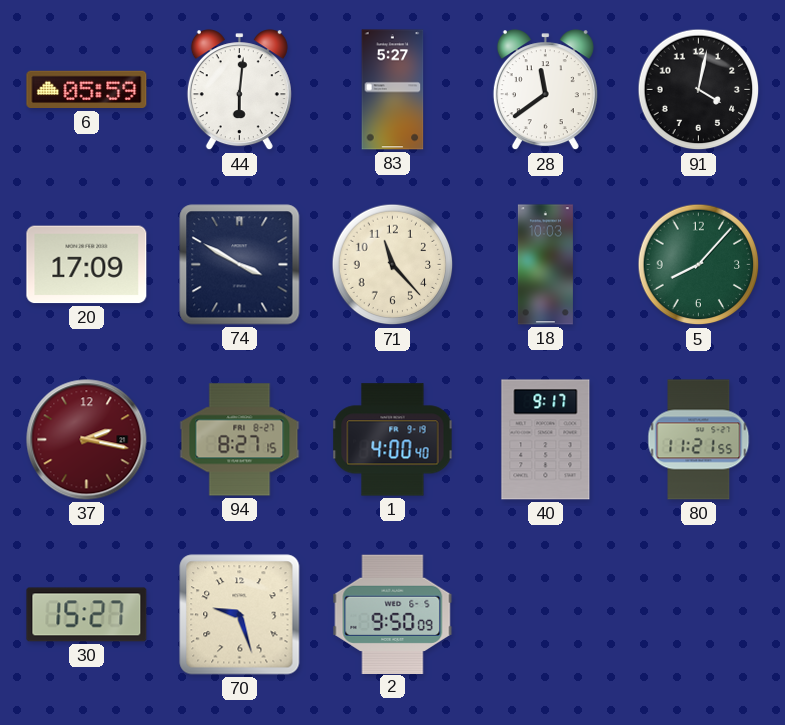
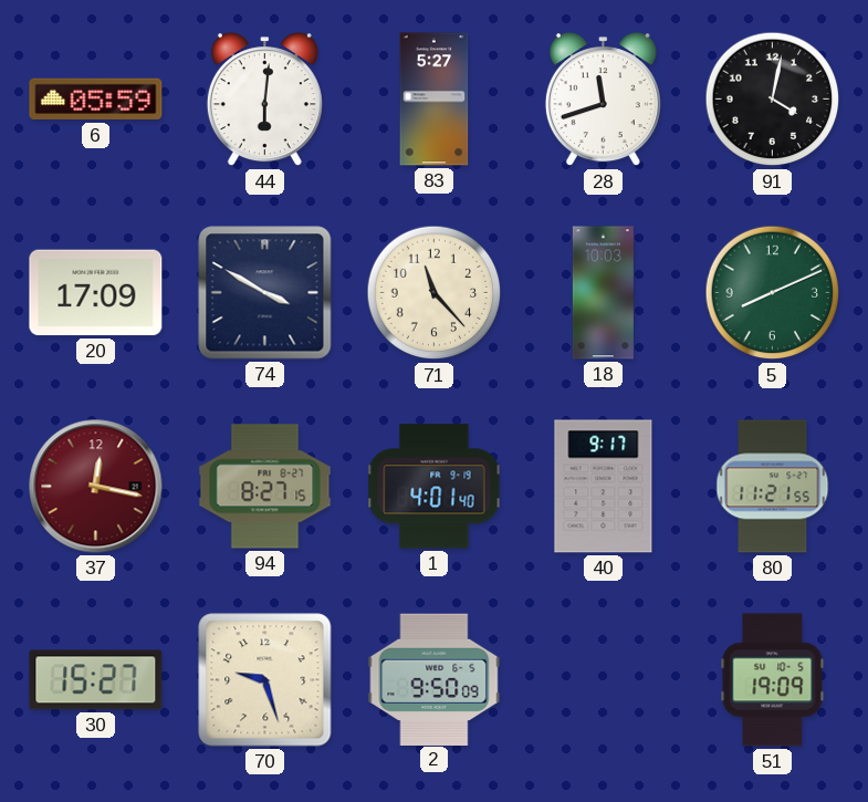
28: 11:39 -> 11:42
5: 8:07 -> 8:11
37: 2:17 -> 12:17
1: 4:00 -> 4:01
51: none -> 19:09
